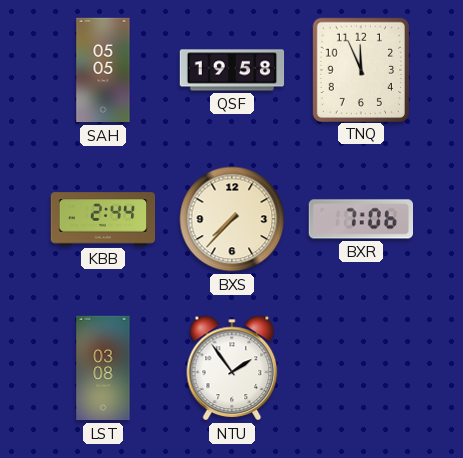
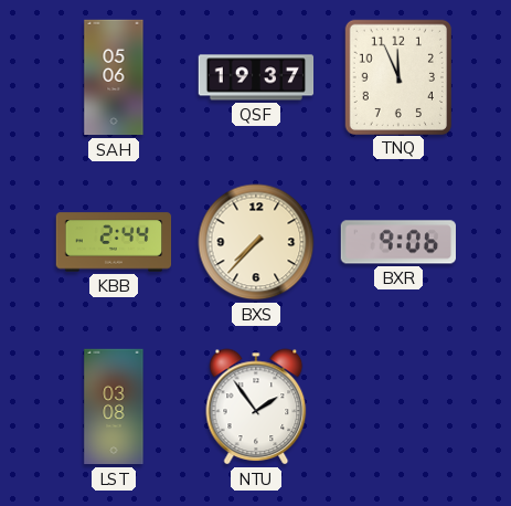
SAH: 05:05 -> 05:06
QSF: 19:58 -> 19:37
BXR: 7:06 -> 9:06
